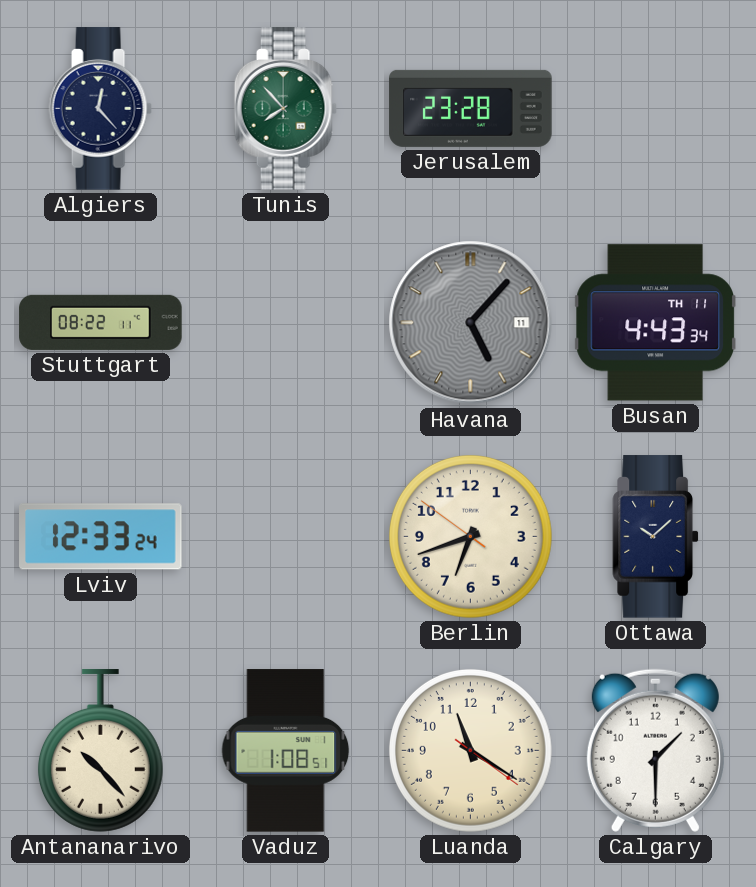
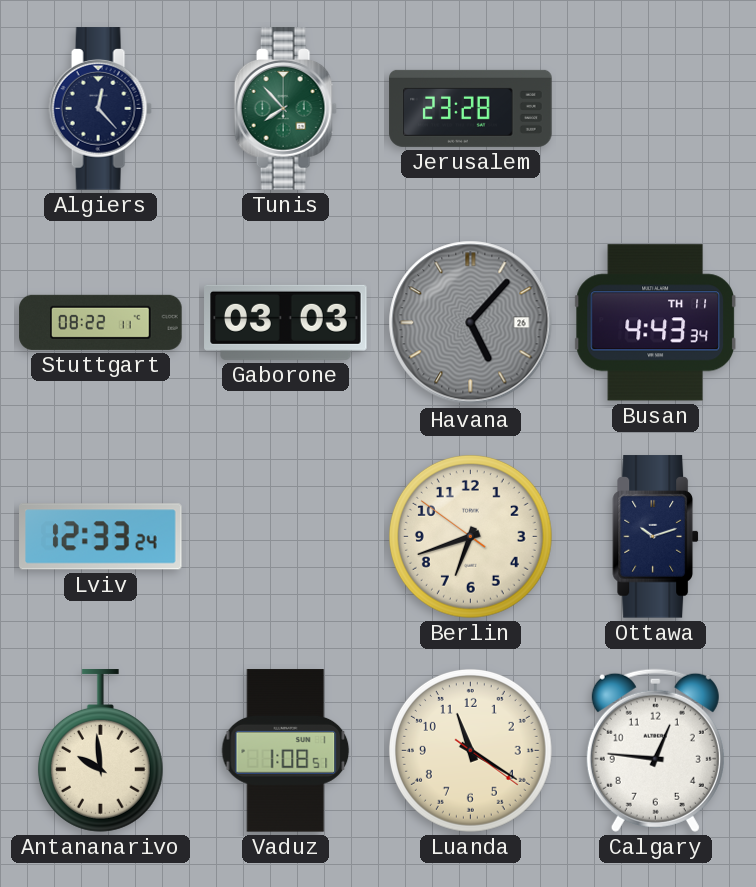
Gaborone: none -> 03:03
Havana date: 11 -> 26
Ottawa: 10:08 -> 10:12
Antananarivo: 10:23 -> 9:59
Calgary: 1:30 -> 12:46
